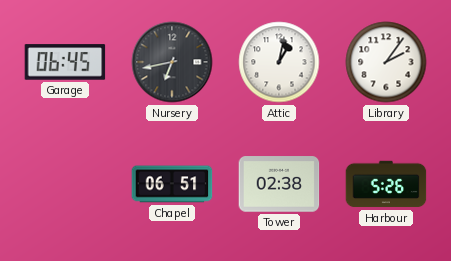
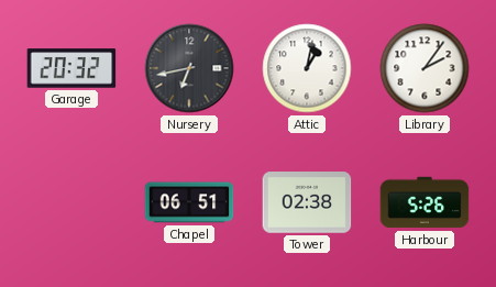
Garage: 06:45 -> 20:32
